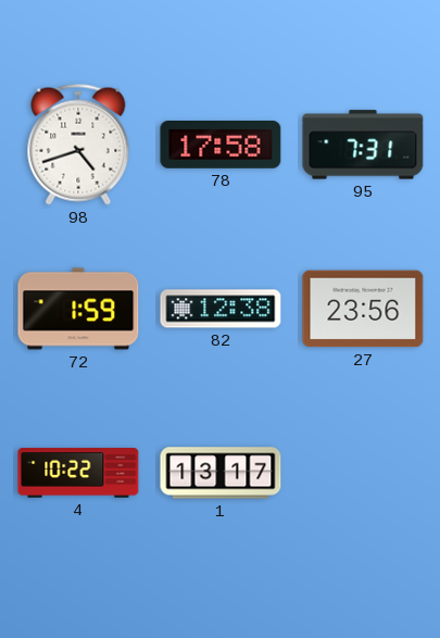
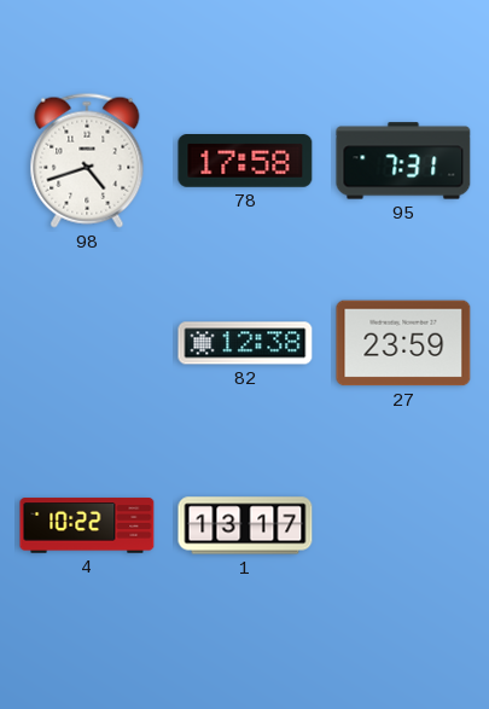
72: 1:59 -> none
27: 23:56 -> 23:59
